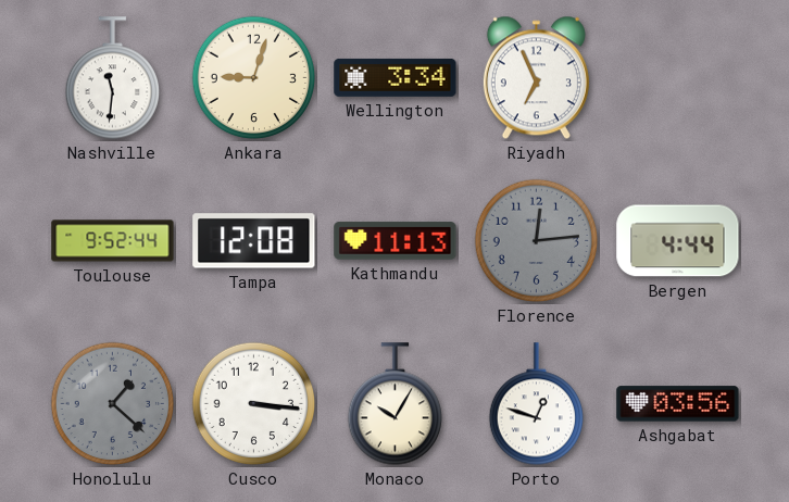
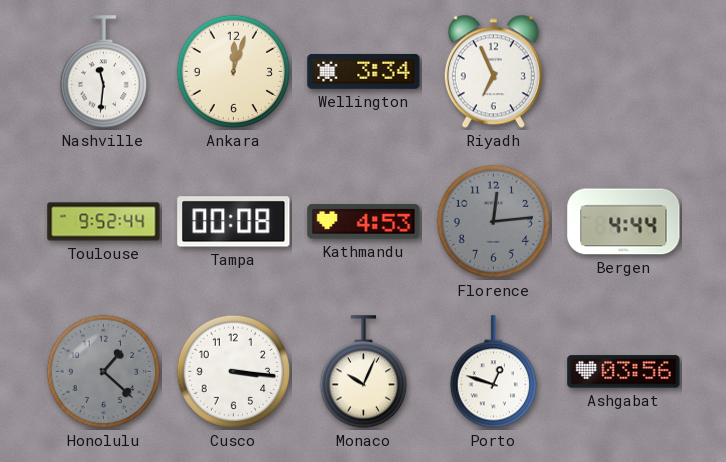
Ankara: 9:03 -> 12:03
Tampa: 12:08 -> 00:08
Kathmandu: 11:13 -> 4:53
Monaco: 10:05 -> 10:04
